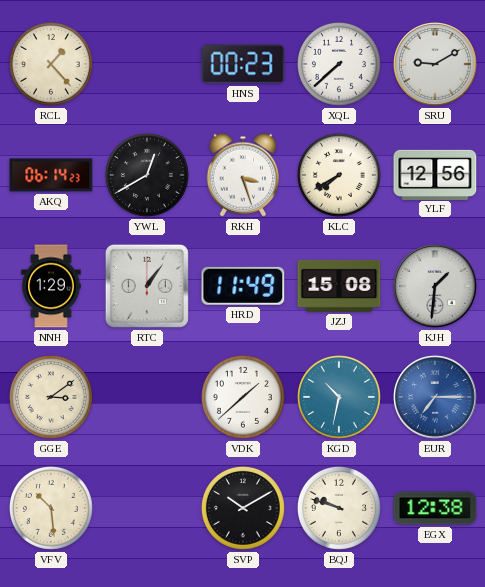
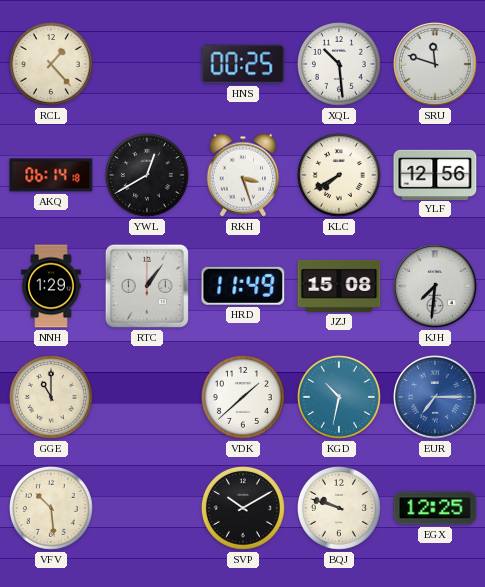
HNS: 00:23 -> 00:25
XQL: 7:38 -> 10:29
SRU: 9:10 -> 11:48
AKQ: 06:14:23 -> 06:14:18
KJH: 1:31 -> 7:31
GGE: 3:09 -> 11:00
EGX: 12:38 -> 12:25
